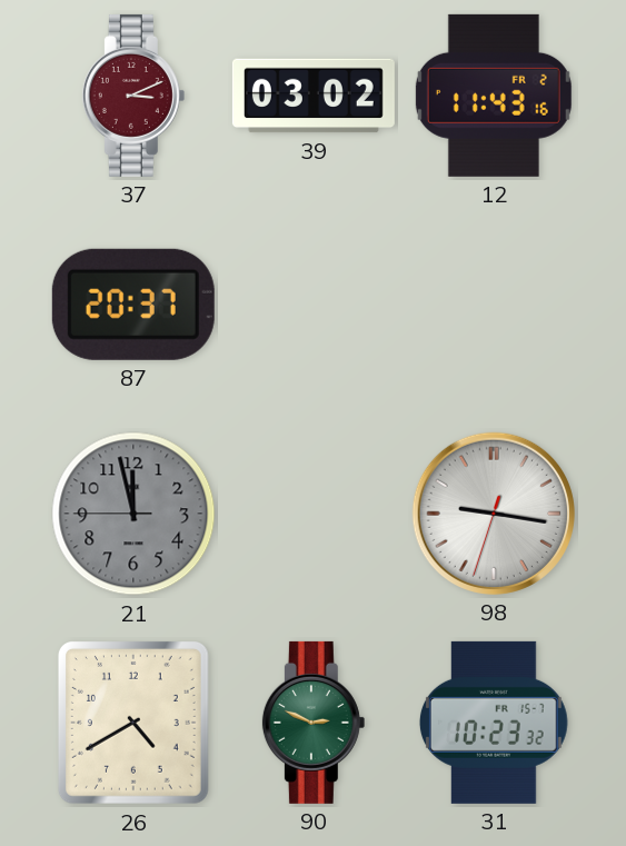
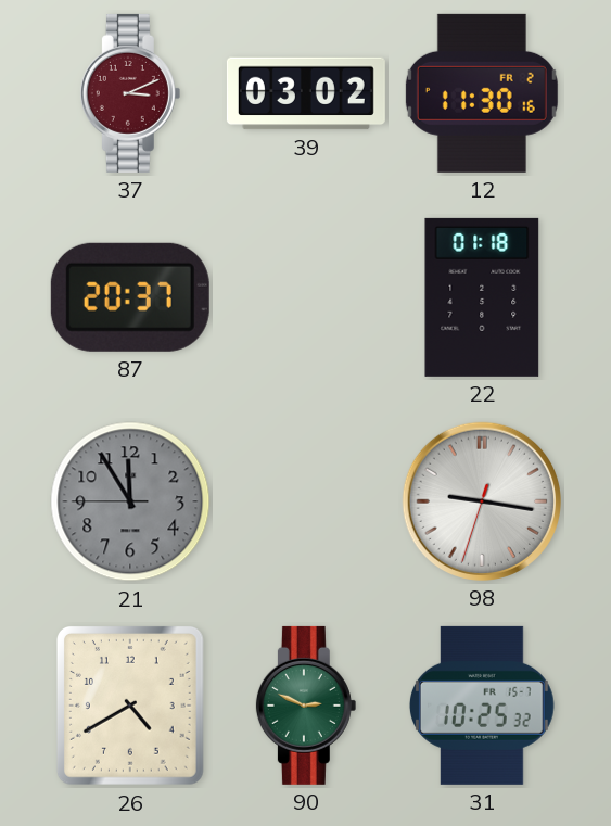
12: 11:43 -> 11:30
22: none -> 01:18
21: 11:57 -> 11:54
31: 10:23 -> 10:25
